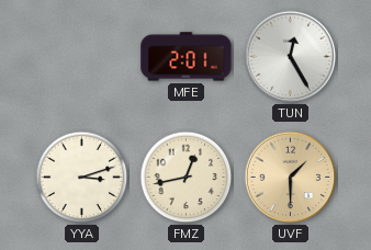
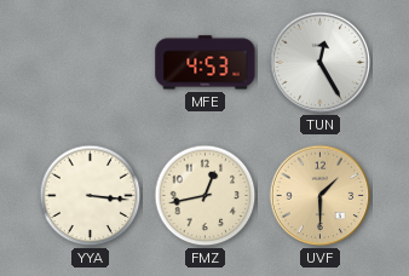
MFE: 2:01 -> 4:53
YYA: 3:12 -> 3:16
